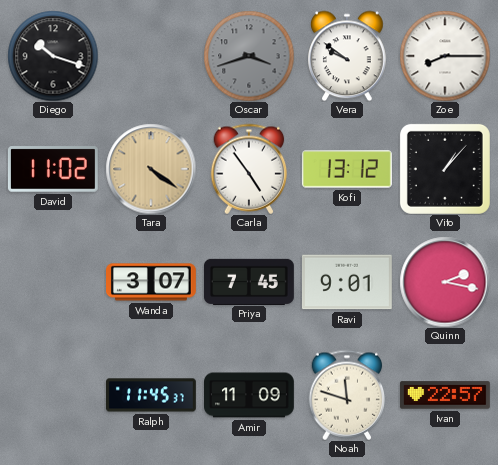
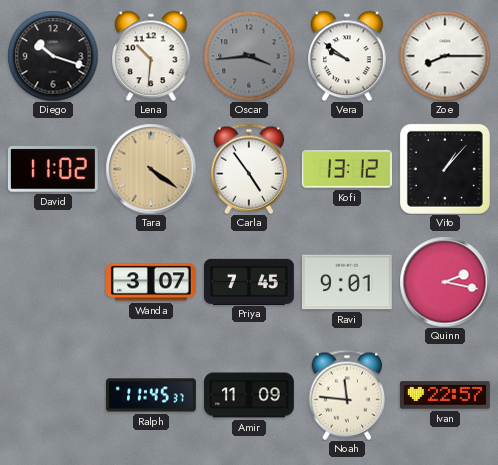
Lena: none -> 10:31
Oscar: 3:42 -> 3:44
Noah: 11:48 -> 11:46
